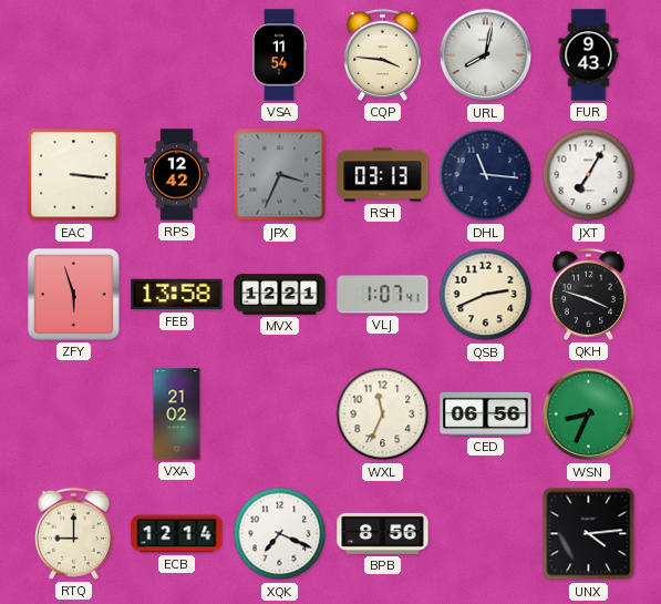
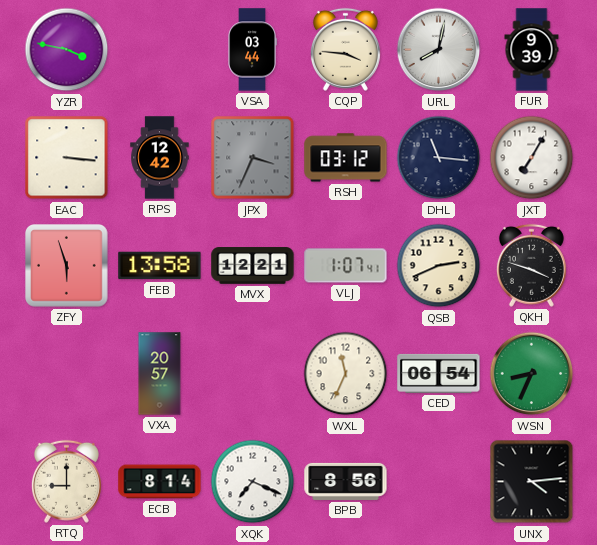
YZR: none -> 3:47
VSA: 11:54 -> 03:44
FUR: 9:43 -> 9:39
RSH: 03:13 -> 03:12
VXA: 21:02 -> 20:57
CED: 06:56 -> 06:54
ECB: 12:14 -> 8:14
